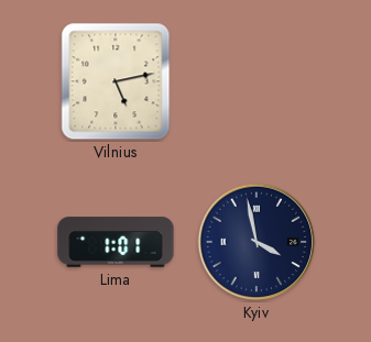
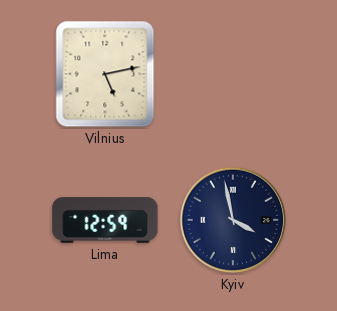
Lima: 1:01 -> 12:59
